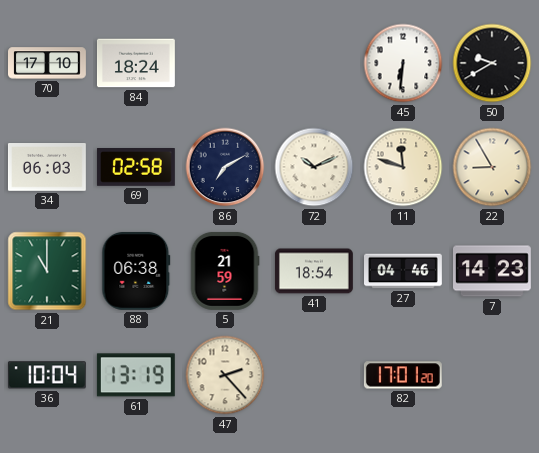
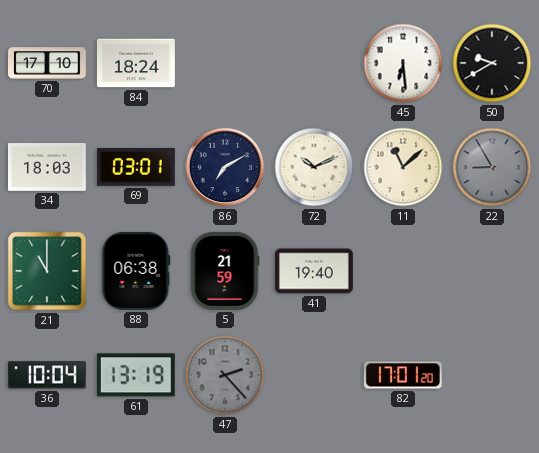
45: 6:31 -> 6:29
34: 06:03 -> 18:03
69: 02:58 -> 03:01
11: 11:48 -> 11:08
22 dial: cream -> grey
41: 18:54 -> 19:40
27: 04:46 -> none
7: 14:23 -> none
47 dial: cream -> grey
